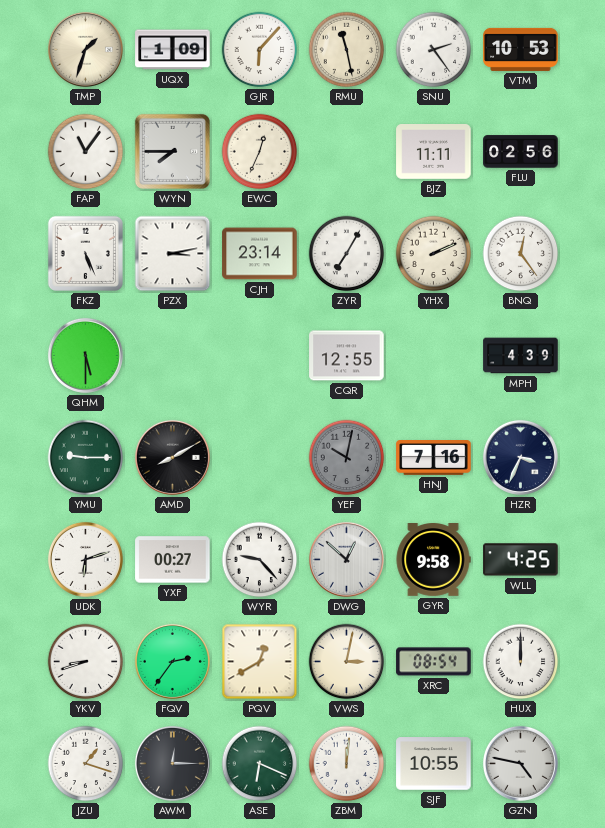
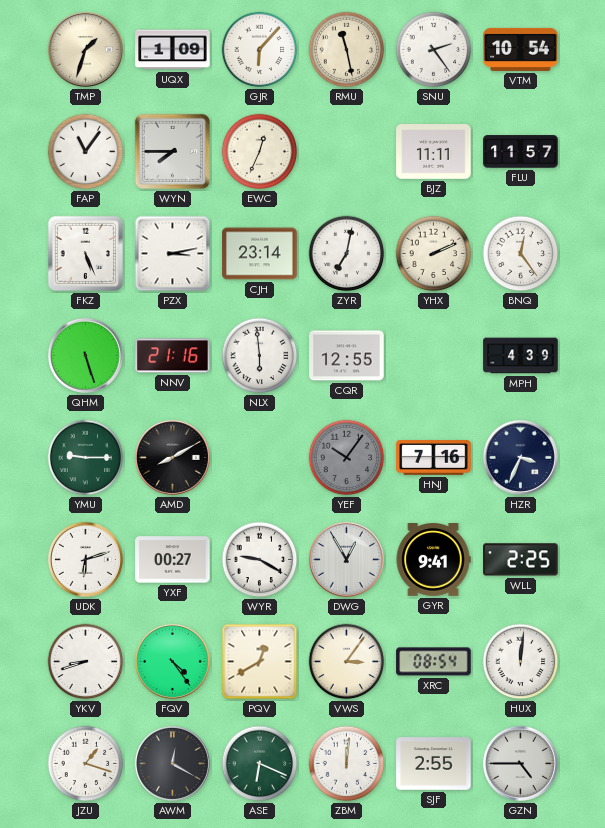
VTM: 10:53 -> 10:54
FLU: 02:56 -> 11:57
ZYR: 7:05 -> 7:02
QHM: 5:30 -> 5:27
NNV: none -> 21:16
NLX: none -> 5:59
YEF: 10:02 -> 10:06
WYR: 9:23 -> 9:20
DWG: 12:52 -> 12:55
GYR: 9:58 -> 9:41
WLL: 4:25 -> 2:25
FQV: 2:36 -> 4:24
VWS: 3:02 -> 3:06
HUX: 12:00 -> 12:01
AWM: 12:15 -> 12:20
SJF: 10:55 -> 2:55
GZN: 4:47 -> 4:45
